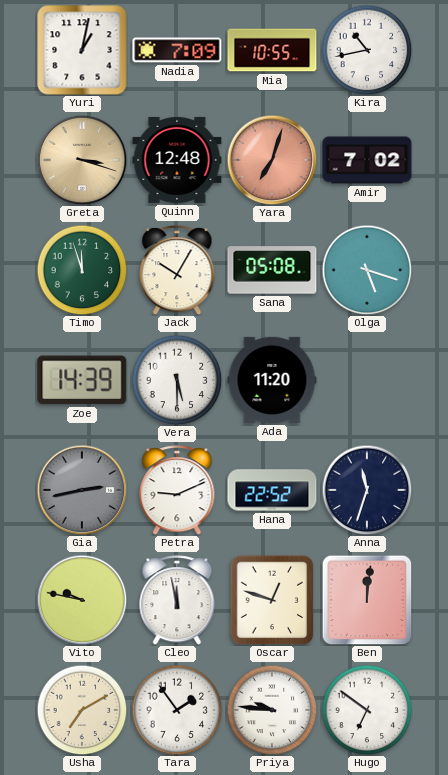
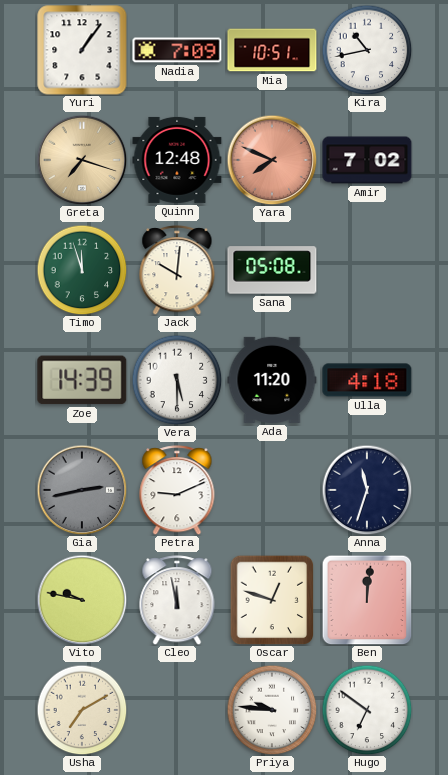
Yuri: 1:02 -> 1:06
Mia: 10:55 -> 10:51
Greta: 3:18 -> 7:18
Yara: 7:03 -> 7:49
Jack: 10:05 -> 10:01
Olga: 5:18 -> none
Ulla: none -> 4:18
Hana: 22:52 -> none
Tara: 1:54 -> none
